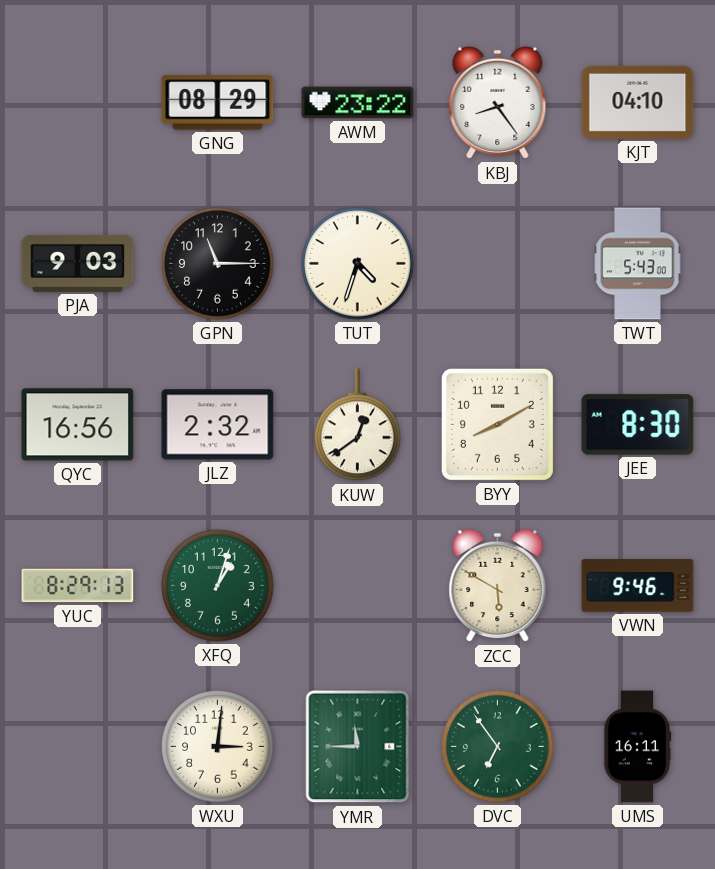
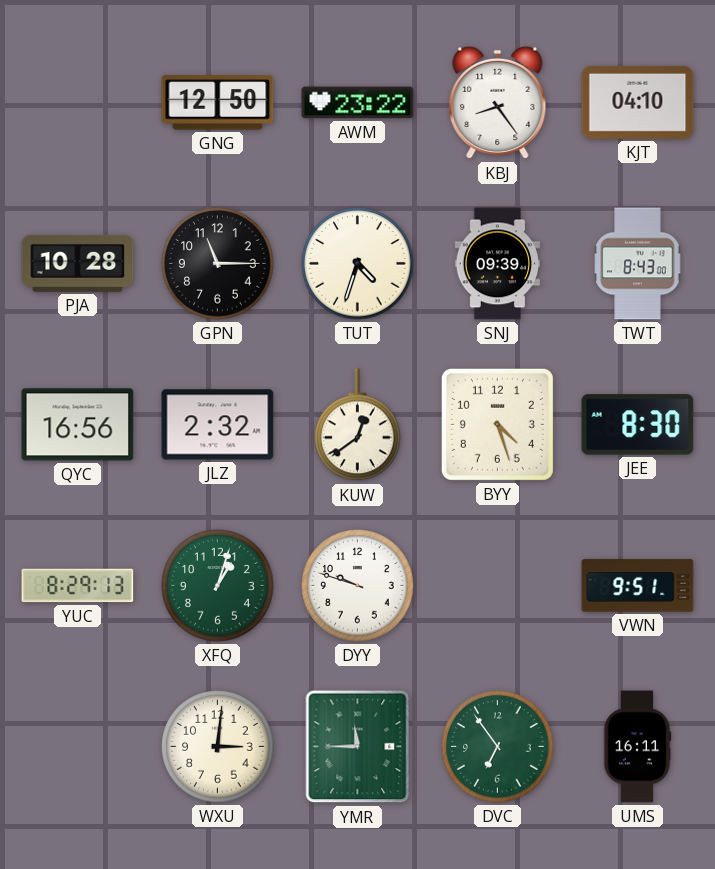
GNG: 08:29 -> 12:50
PJA: 9:03 -> 10:28
SNJ: none -> 09:39
TWT: 5:43 -> 8:43
BYY: 8:10 -> 4:27
DYY: none -> 9:48
ZCC: 5:50 -> none
VWN: 9:46 -> 9:51
